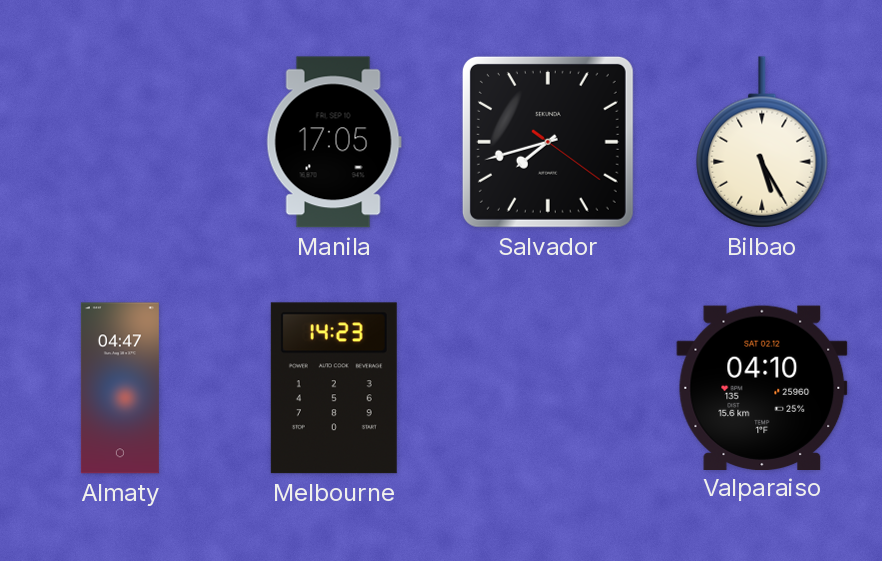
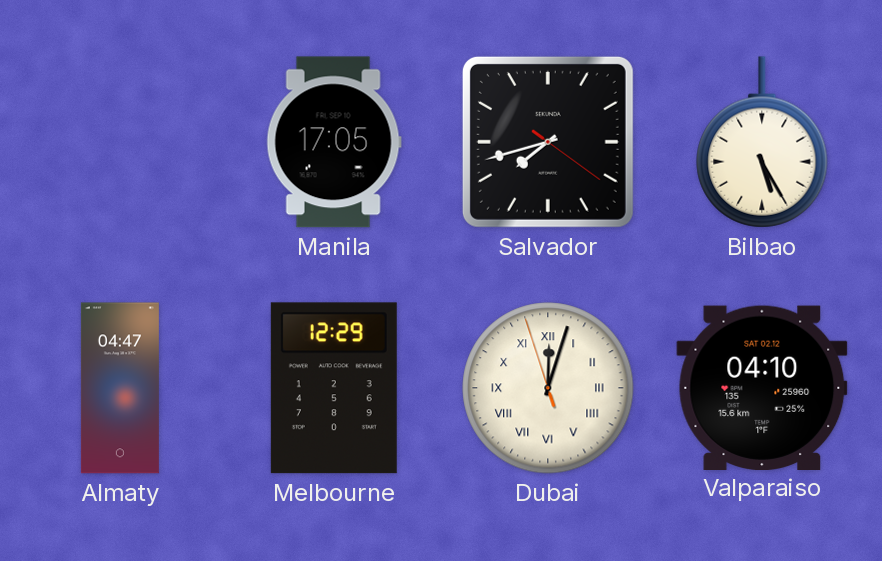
Melbourne: 14:23 -> 12:29
Dubai: none -> 12:02
